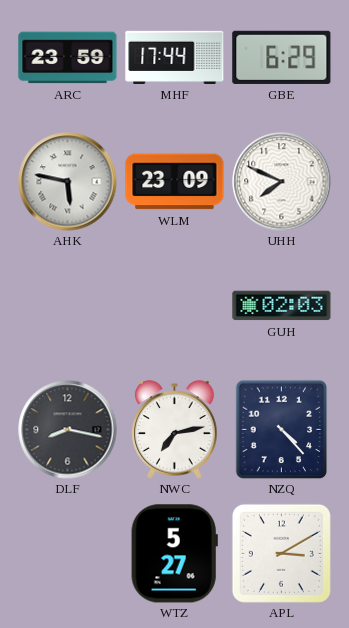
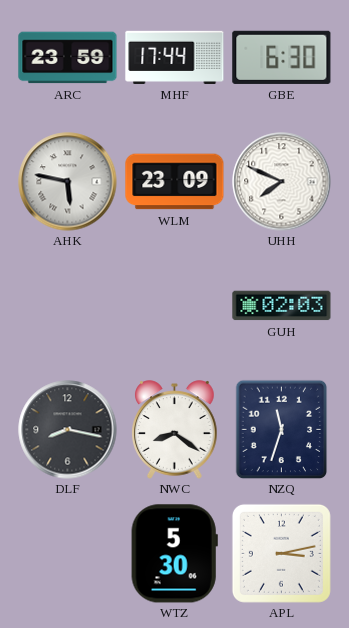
GBE: 6:29 -> 6:30
NWC: 7:13 -> 8:21
NZQ: 4:23 -> 11:33
WTZ: 5:27 -> 5:30
APL: 3:10 -> 3:13
